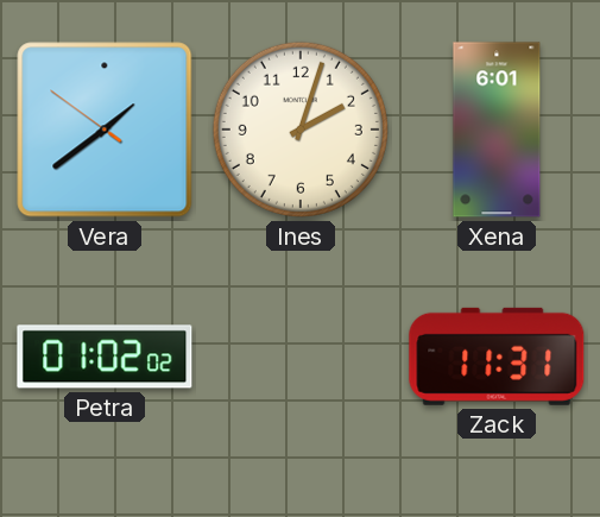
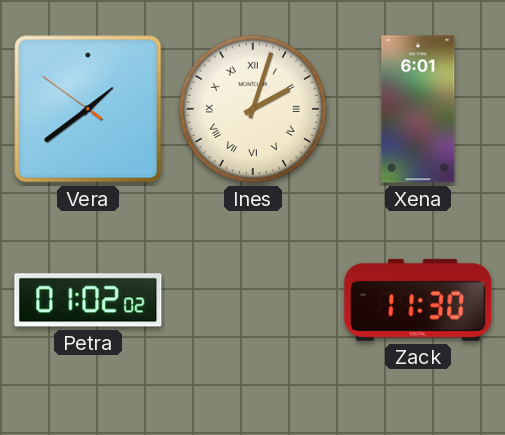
Ines numerals: Arabic -> Roman
Zack: 11:31 -> 11:30
